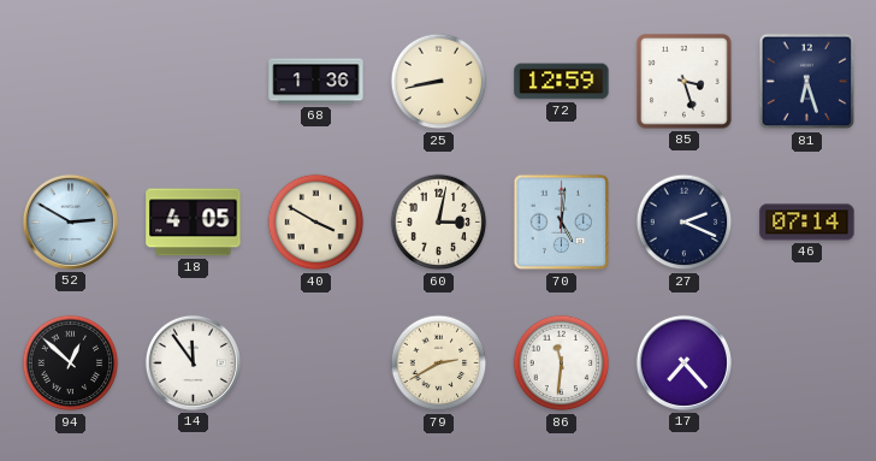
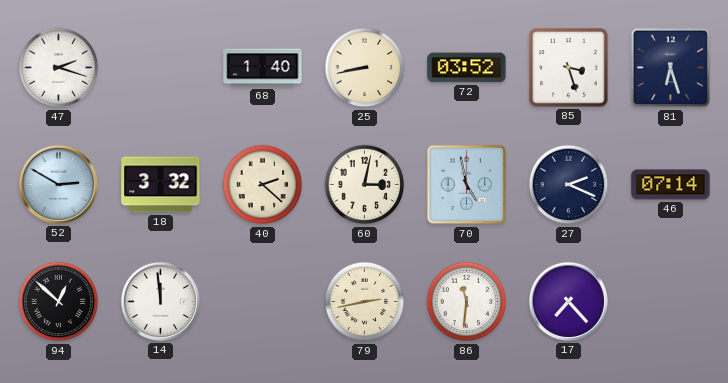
47: none -> 2:18
68: 1:36 -> 1:40
72: 12:59 -> 03:52
18: 4:05 -> 3:32
40: 3:50 -> 2:22
70: 5:01 -> 4:58
14: 11:54 -> 11:59
79: 2:40 -> 2:43
